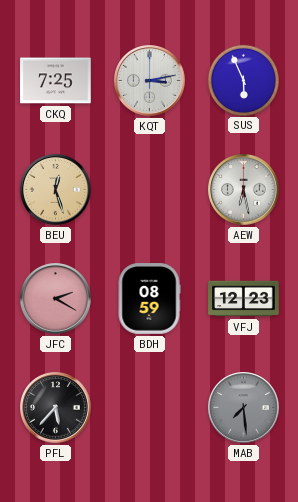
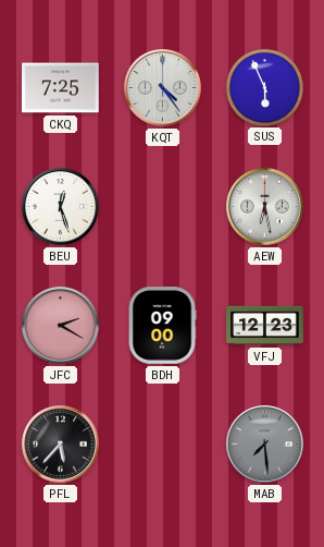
KQT: 3:13 -> 4:24
BEU dial: champagne -> white
BDH: 08:59 -> 09:00
